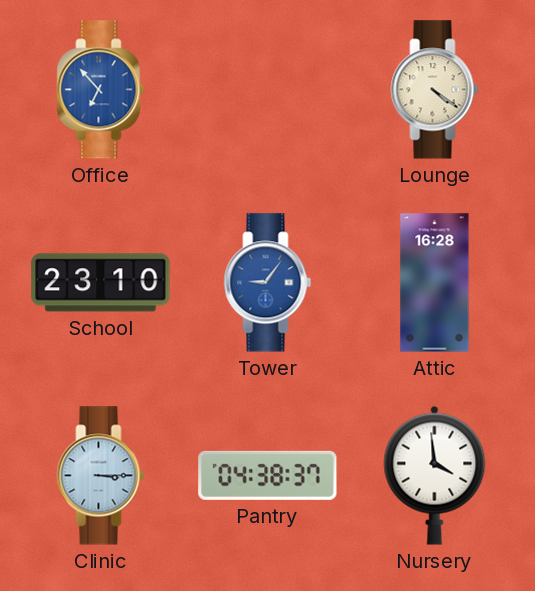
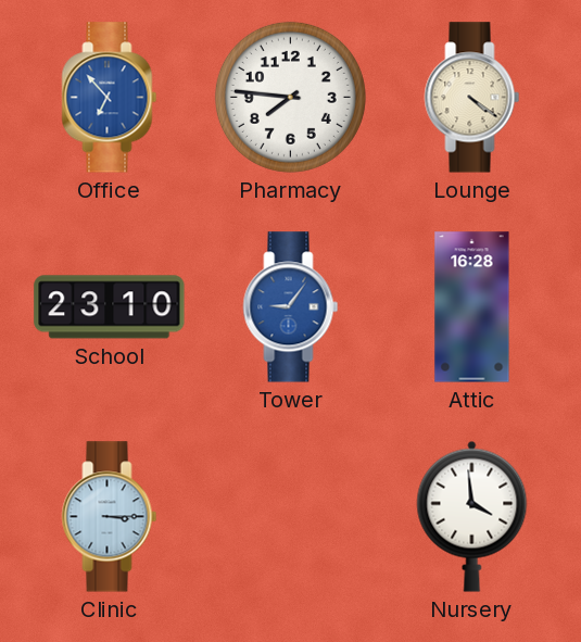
Pharmacy: none -> 7:46
Pantry: 04:38 -> none
